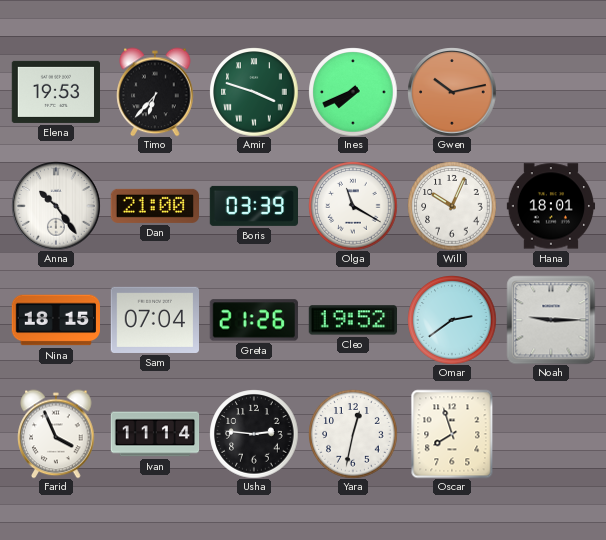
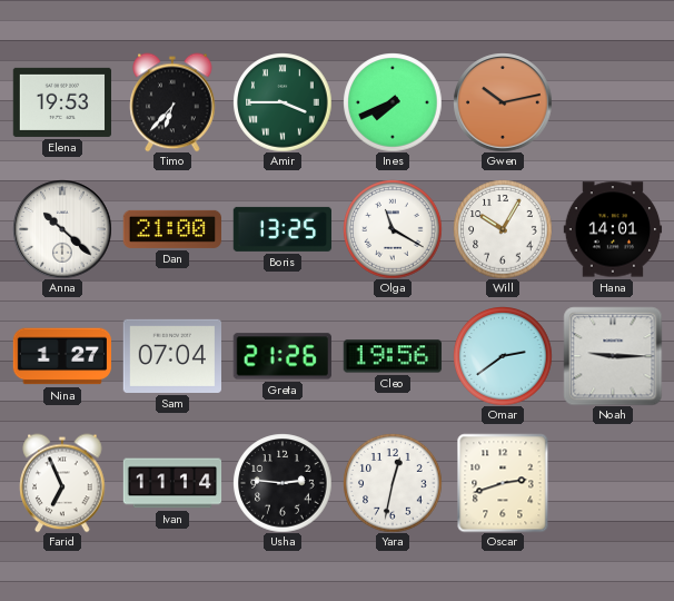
Amir: 3:48 -> 3:45
Anna: 10:24 -> 10:22
Boris: 03:39 -> 13:25
Will: 10:04 -> 10:05
Hana: 18:01 -> 14:01
Nina: 18:15 -> 1:27
Cleo: 19:52 -> 19:56
Farid: 3:56 -> 6:56
Oscar: 7:57 -> 2:42
